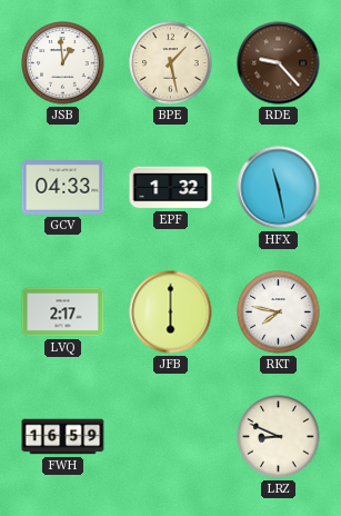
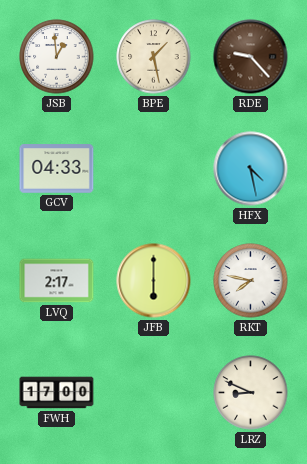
EPF: 1:32 -> none
HFX: 11:28 -> 4:28
FWH: 16:59 -> 17:00
